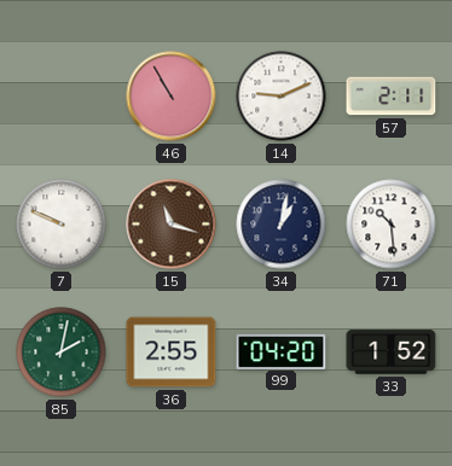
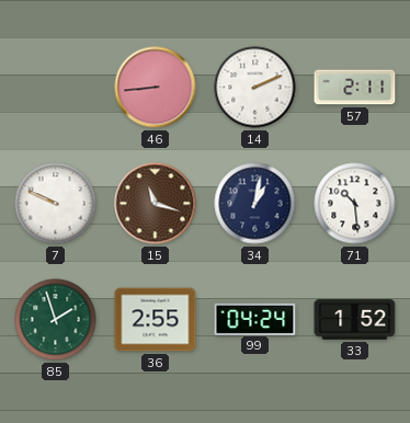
46: 10:55 -> 8:44
14: 9:11 -> 2:11
85: 2:02 -> 1:57
99: 04:20 -> 04:24
